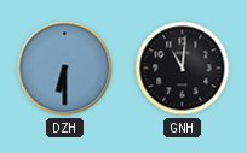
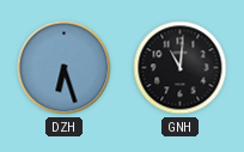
DZH: 6:30 -> 6:27
